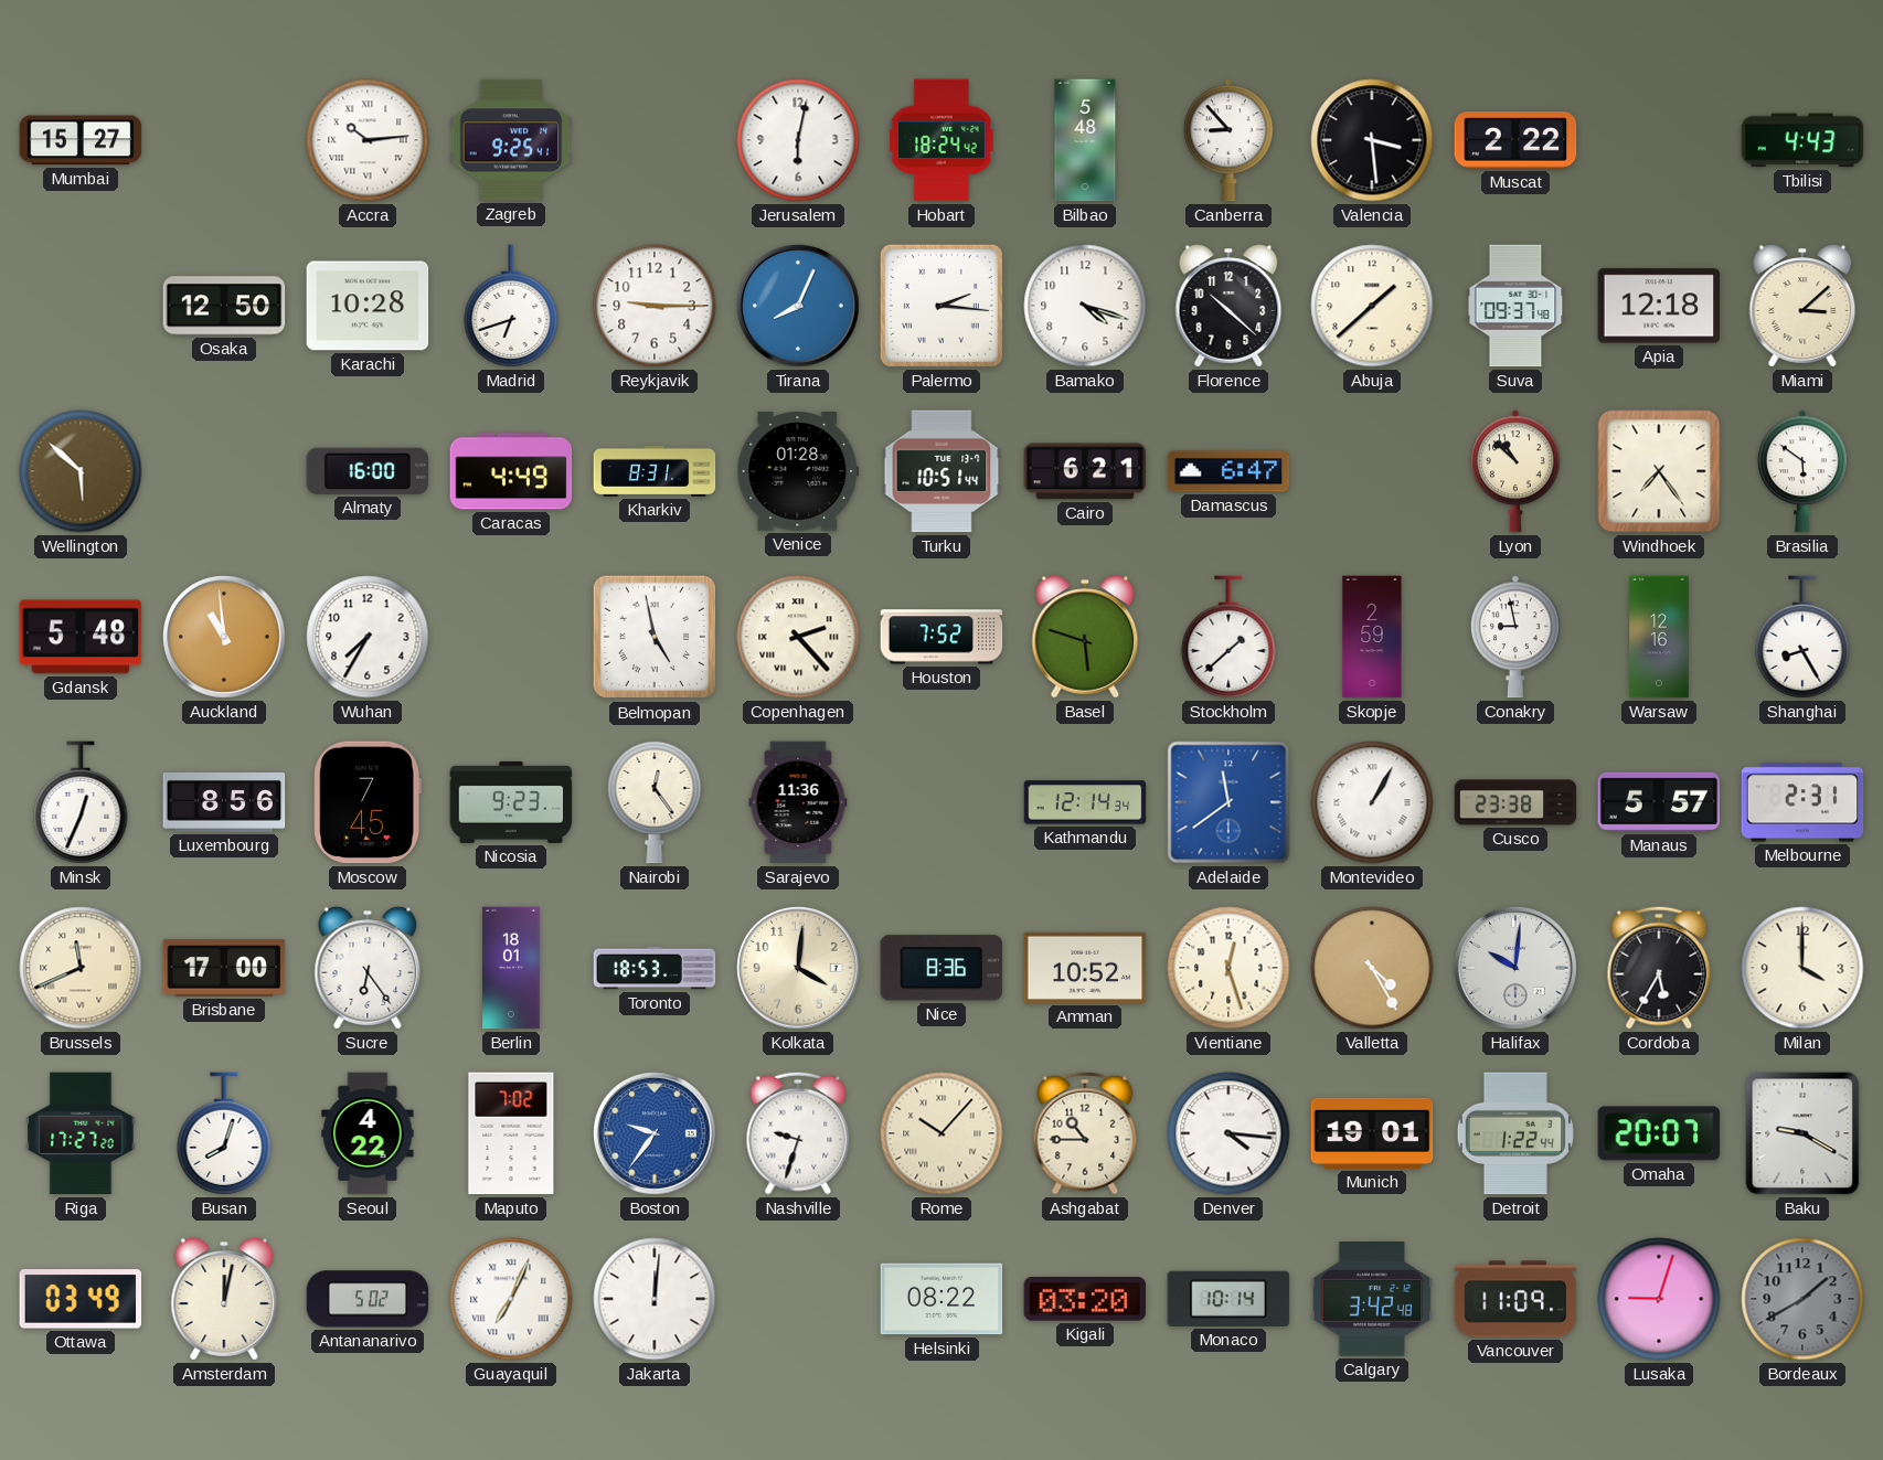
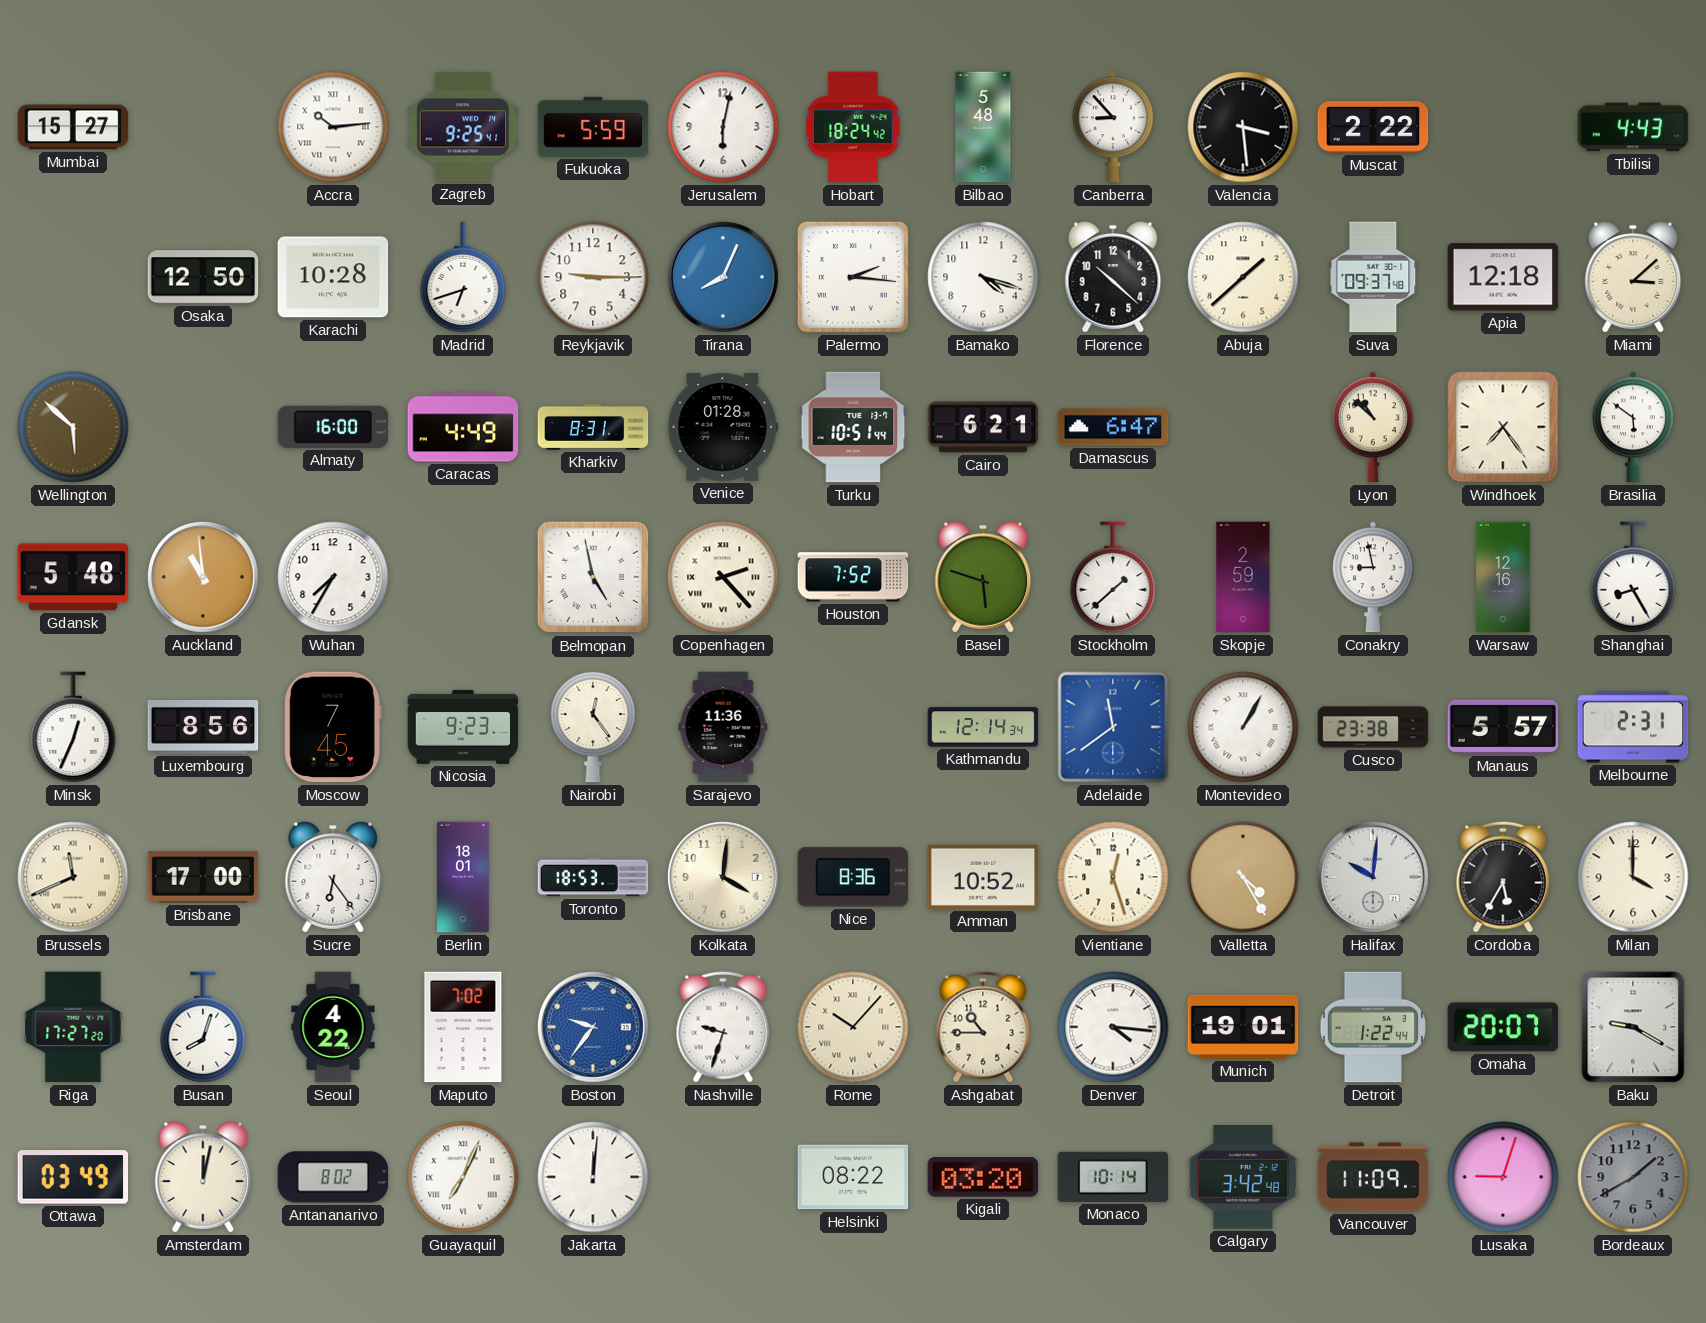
Fukuoka: none -> 5:59
Antananarivo: 5:02 -> 8:02
